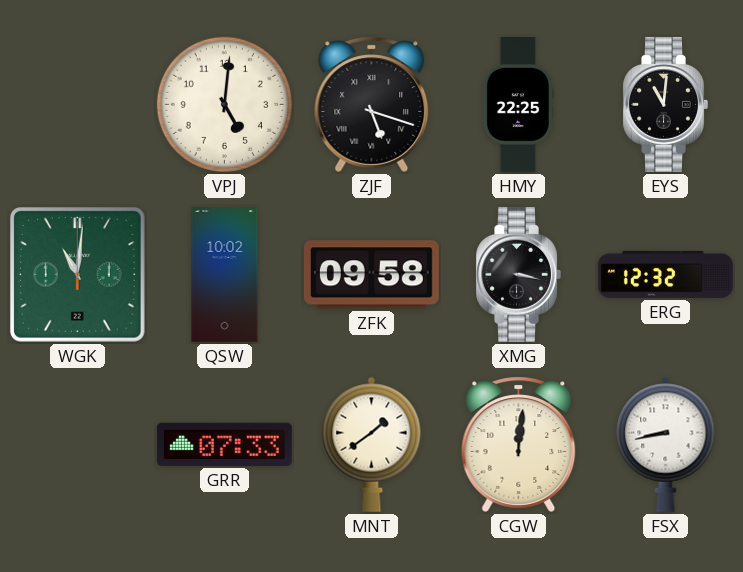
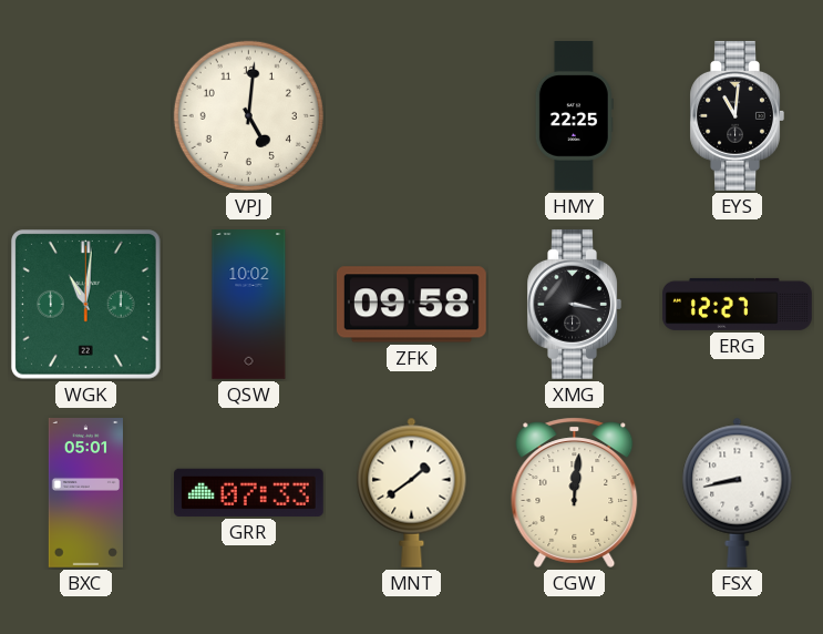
ZJF: 5:18 -> none
ERG: 12:32 -> 12:27
BXC: none -> 05:01
